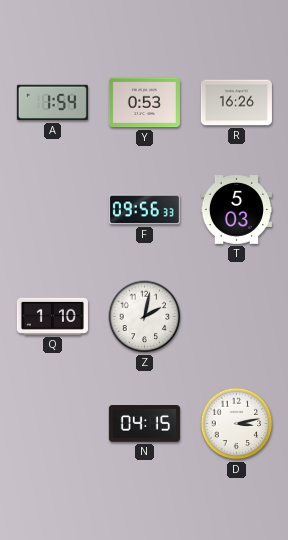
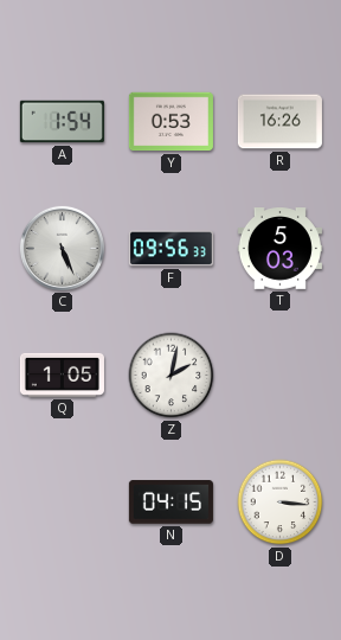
C: none -> 5:26
Q: 1:10 -> 1:05
D: 3:13 -> 3:16
